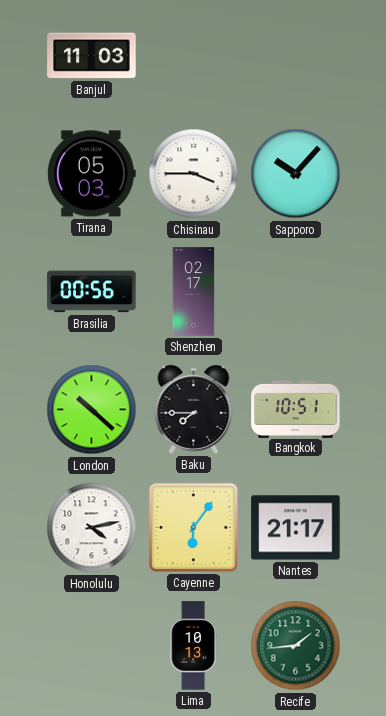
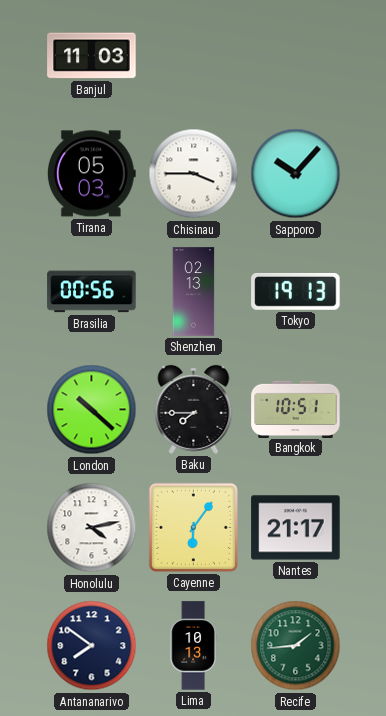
Shenzhen: 02:17 -> 02:13
Tokyo: none -> 19:13
Antananarivo: none -> 7:51
